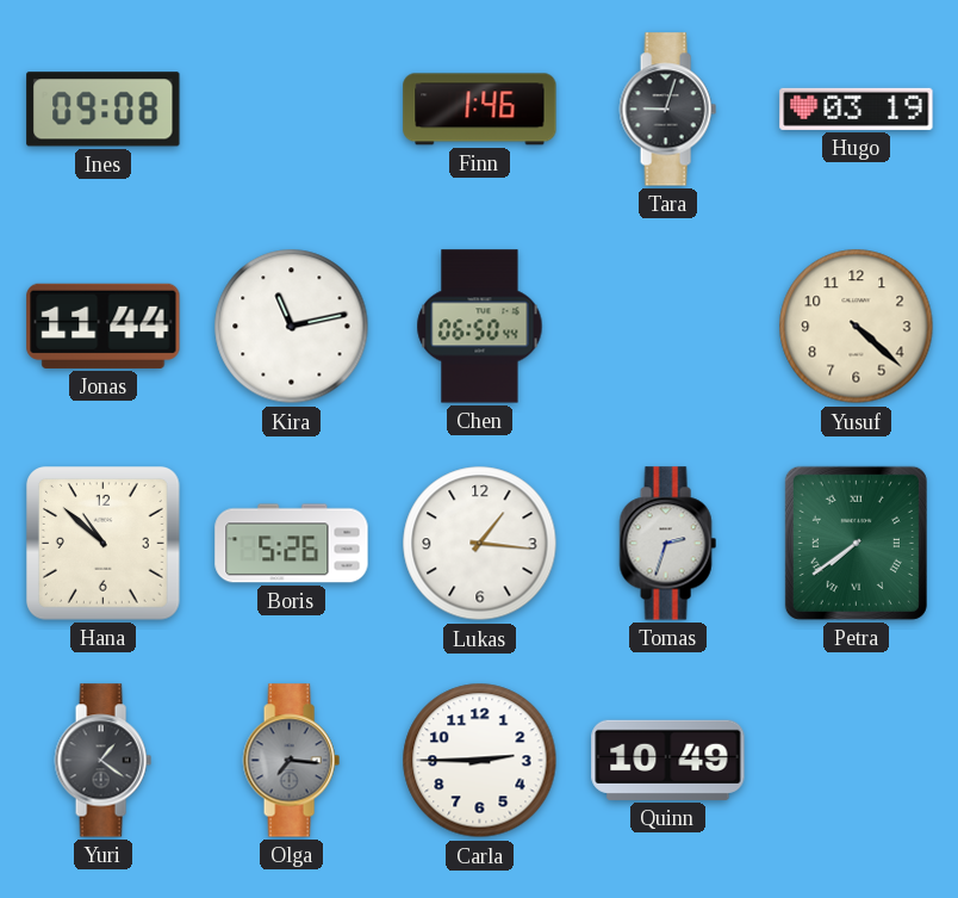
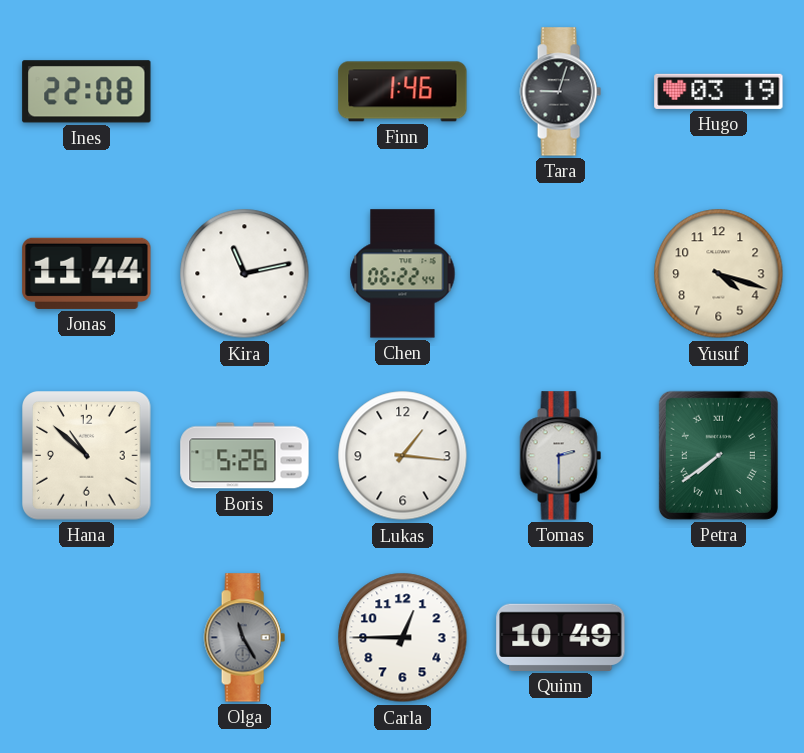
Ines: 09:08 -> 22:08
Chen: 06:50 -> 06:22
Yusuf: 4:22 -> 4:18
Tomas: 2:33 -> 2:30
Yuri: 1:21 -> none
Olga: 7:16 -> 11:25
Carla: 2:45 -> 12:45
